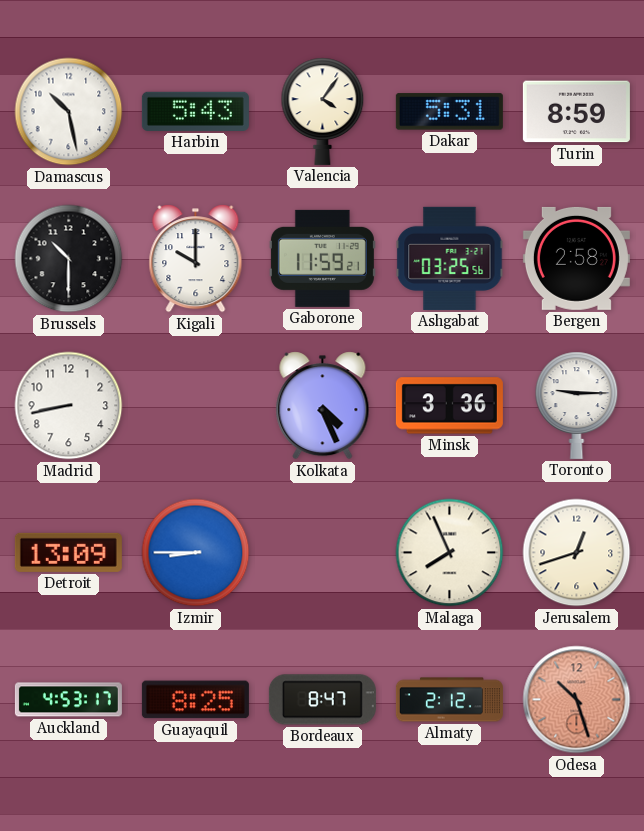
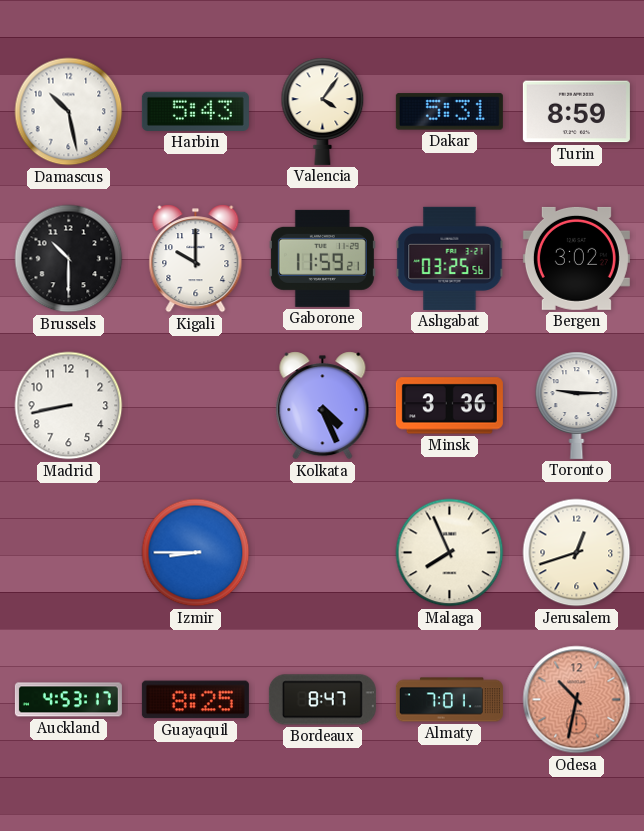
Bergen: 2:58 -> 3:02
Detroit: 13:09 -> none
Almaty: 2:12 -> 7:01
Odesa: 10:27 -> 10:32
